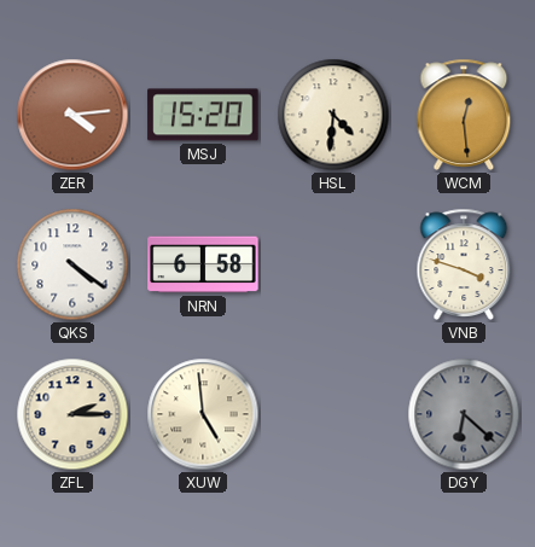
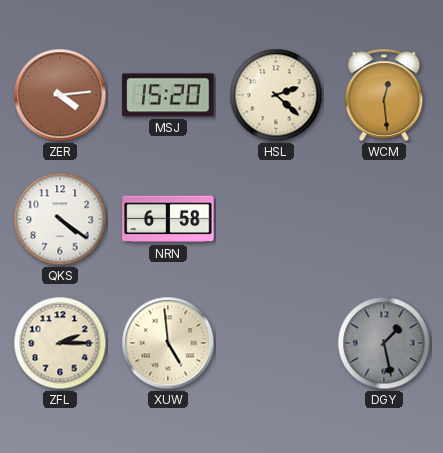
HSL: 4:31 -> 2:22
VNB: 3:48 -> none
DGY: 6:22 -> 1:28
